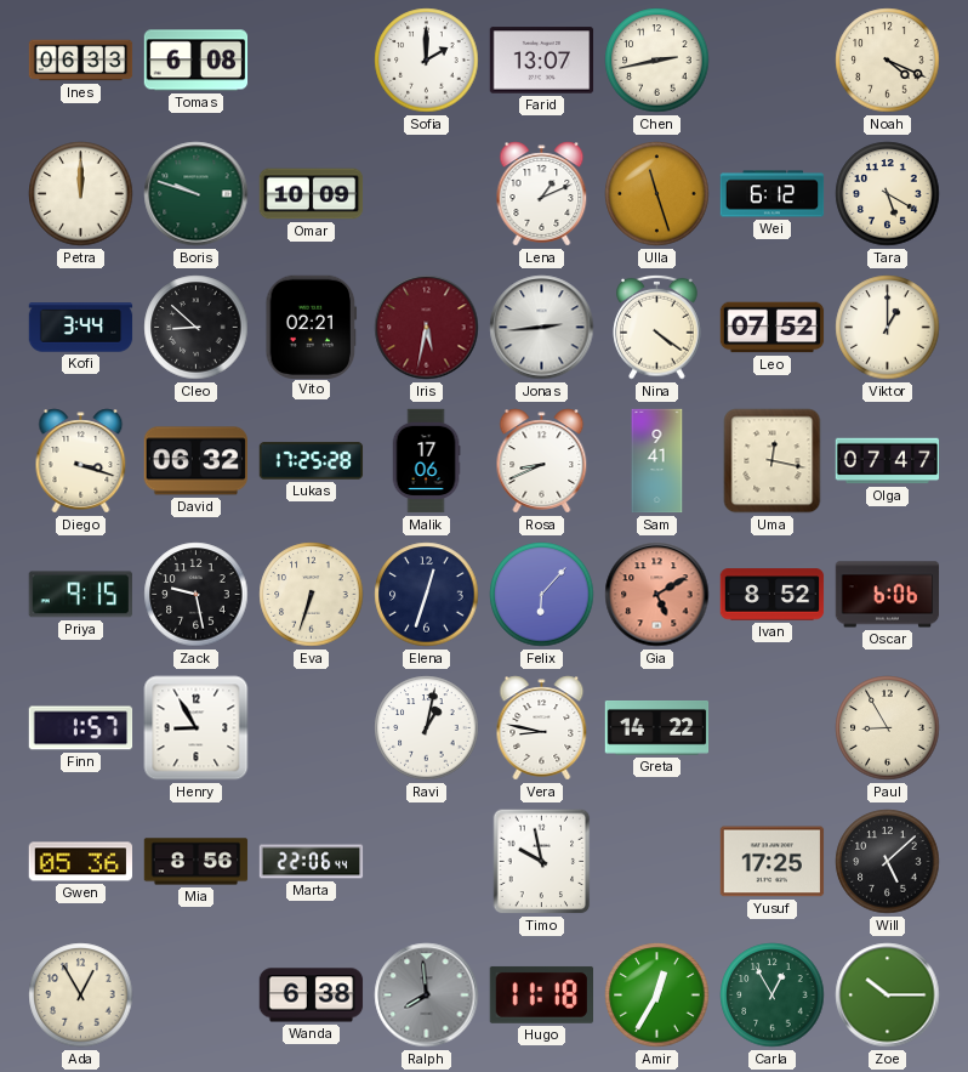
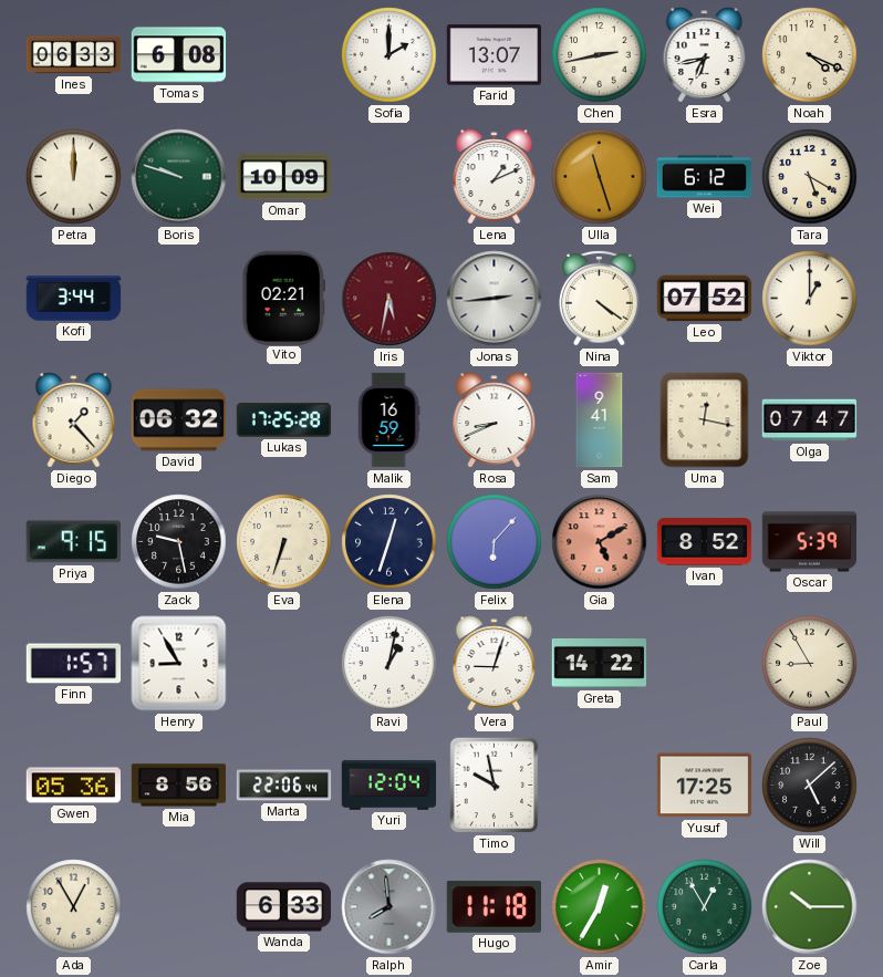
Esra: none -> 6:43
Cleo: 8:52 -> none
Diego: 3:18 -> 1:23
Malik: 17:06 -> 16:59
Oscar: 6:06 -> 5:39
Vera: 8:47 -> 9:03
Yuri: none -> 12:04
Wanda: 6:38 -> 6:33
